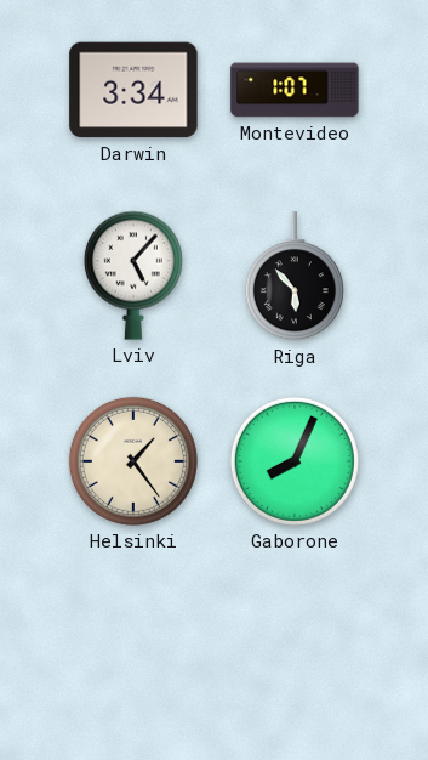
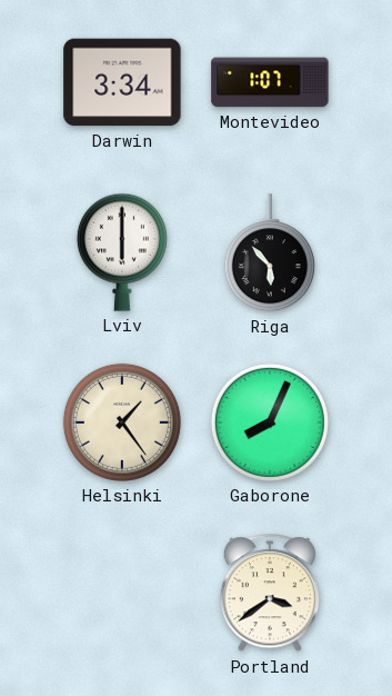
Lviv: 5:07 -> 6:00
Portland: none -> 3:39
